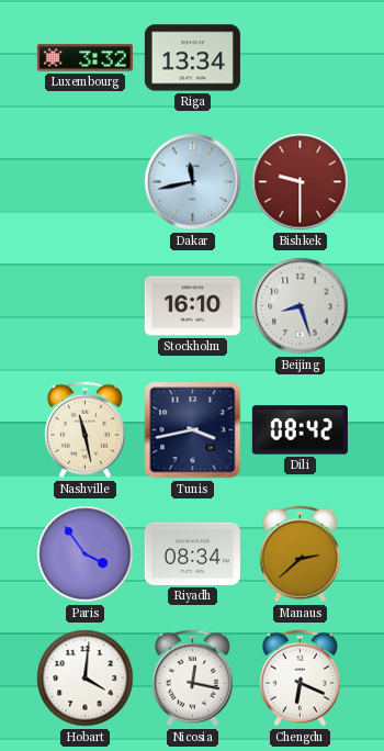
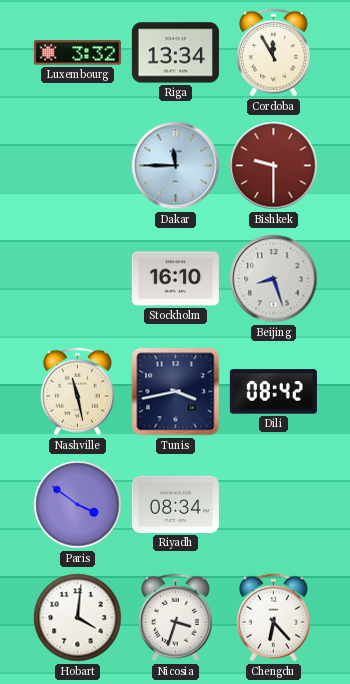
Cordoba: none -> 11:55
Dakar: 11:43 -> 11:45
Paris: 3:54 -> 3:51
Manaus: 2:38 -> none
Nicosia: 12:17 -> 3:33
Chengdu: 6:19 -> 6:23
